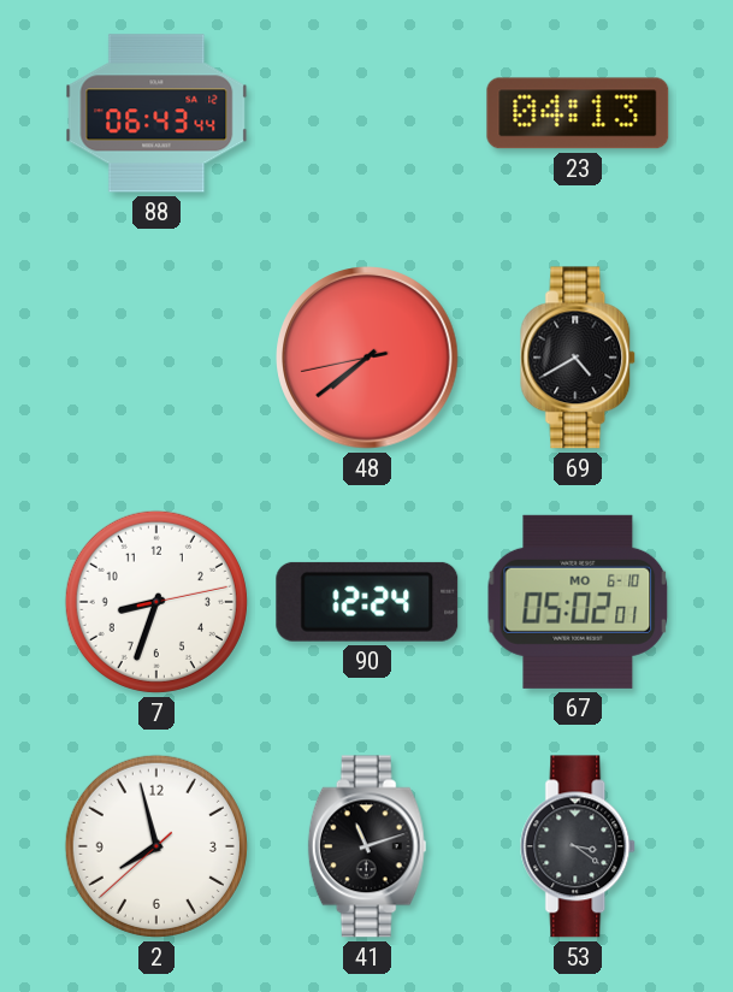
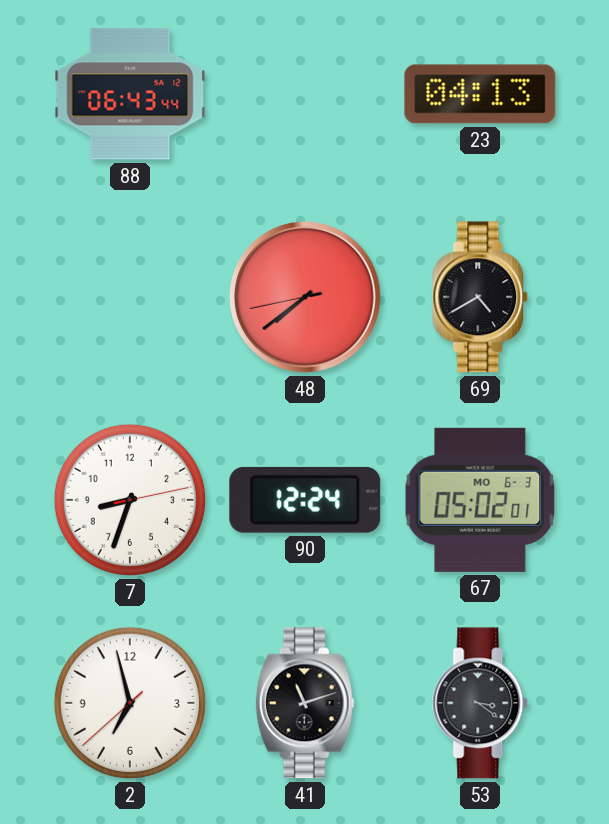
67 date: MO 6-10 -> MO 6-3
2: 7:57 -> 6:57
